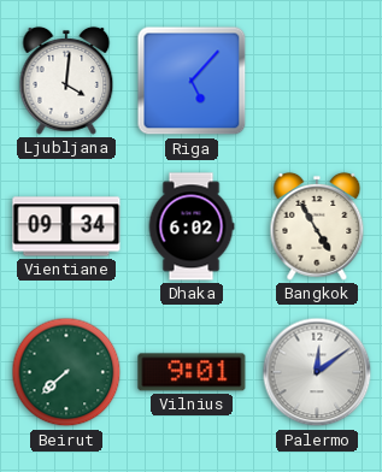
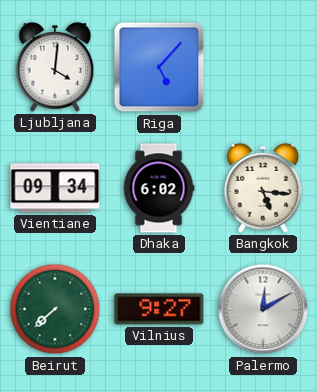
Bangkok: 4:55 -> 5:16
Vilnius: 9:01 -> 9:27
Palermo: 12:09 -> 12:10
